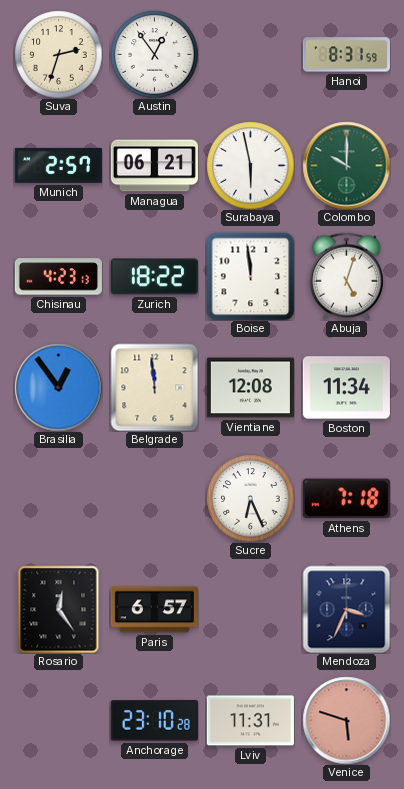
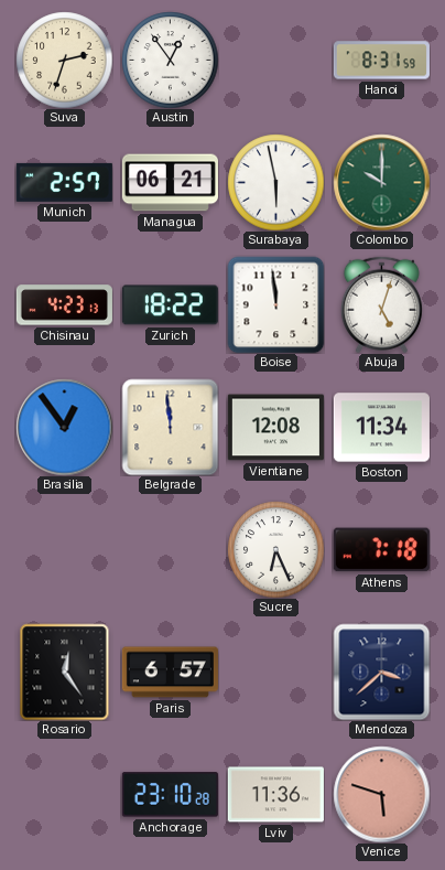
Mendoza: 3:34 -> 3:38
Lviv: 11:31 -> 11:36
